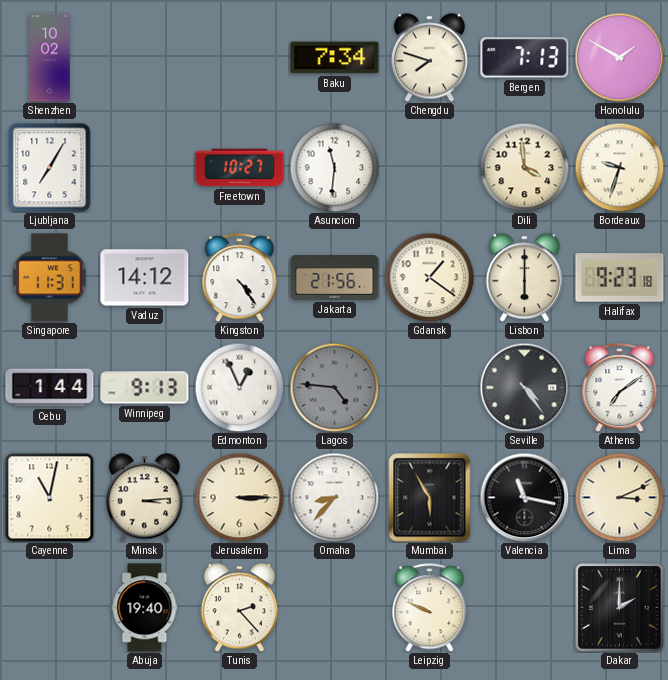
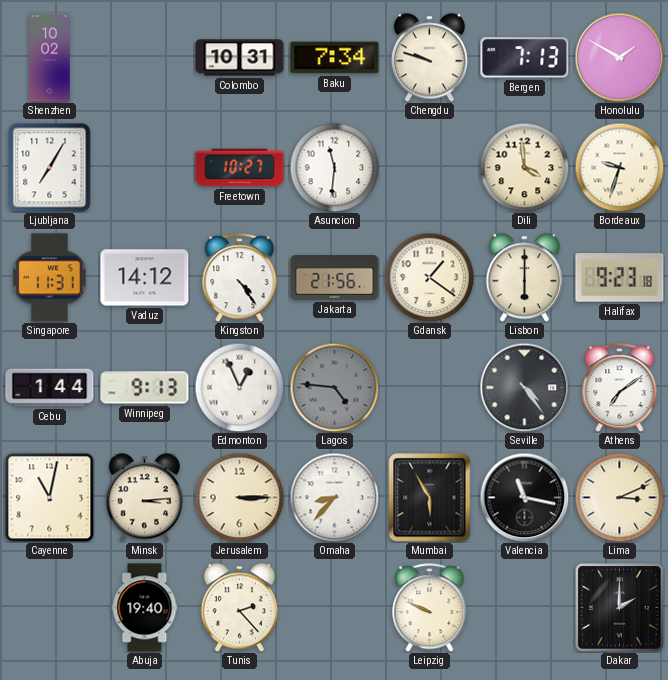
Colombo: none -> 10:31
Chengdu: 7:48 -> 9:48
